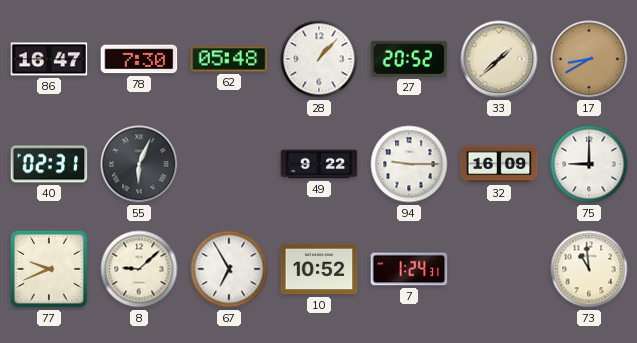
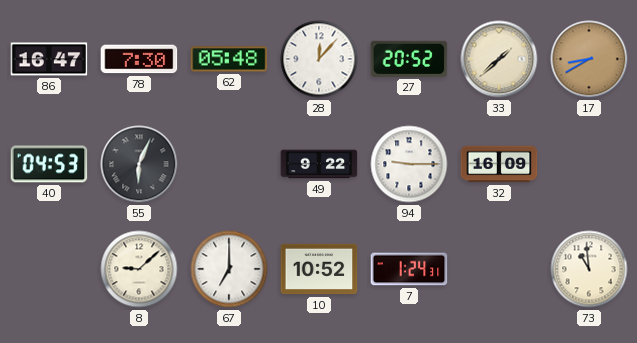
28: 1:07 -> 12:07
40: 02:31 -> 04:53
75: 9:00 -> none
77: 9:41 -> none
67: 6:55 -> 7:00
